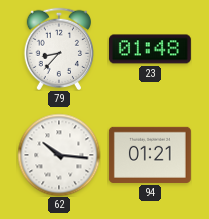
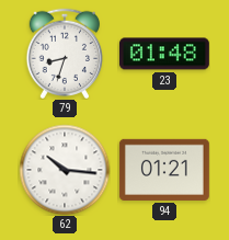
79: 8:37 -> 8:33
